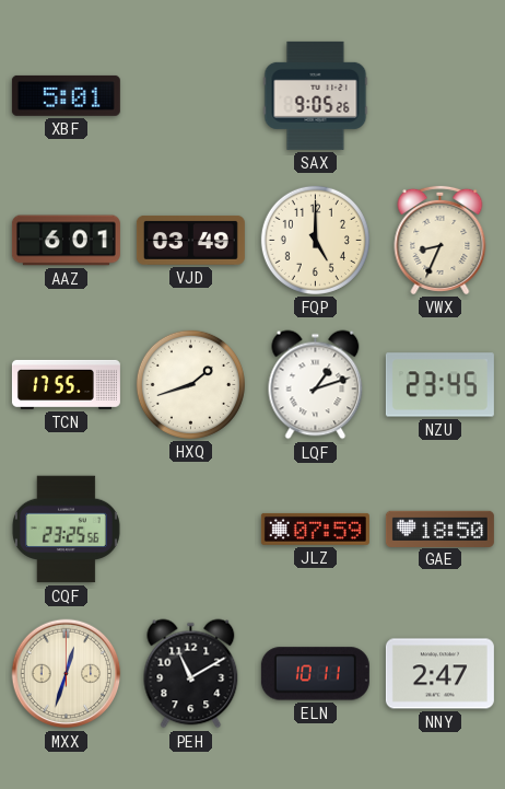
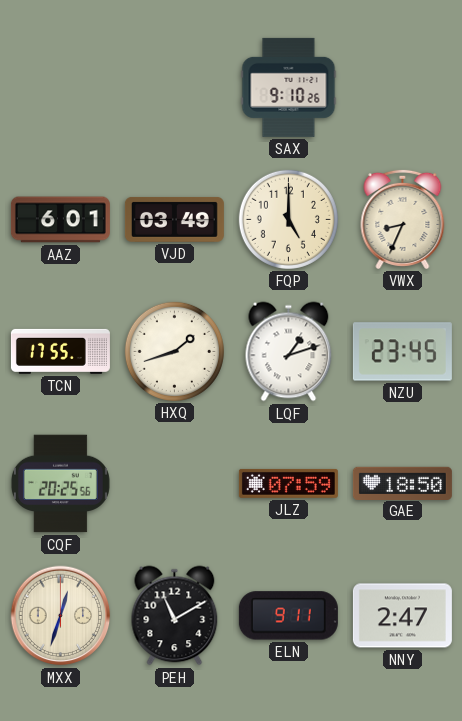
XBF: 5:01 -> none
SAX: 9:05 -> 9:10
CQF: 23:25 -> 20:25
ELN: 10:11 -> 9:11
